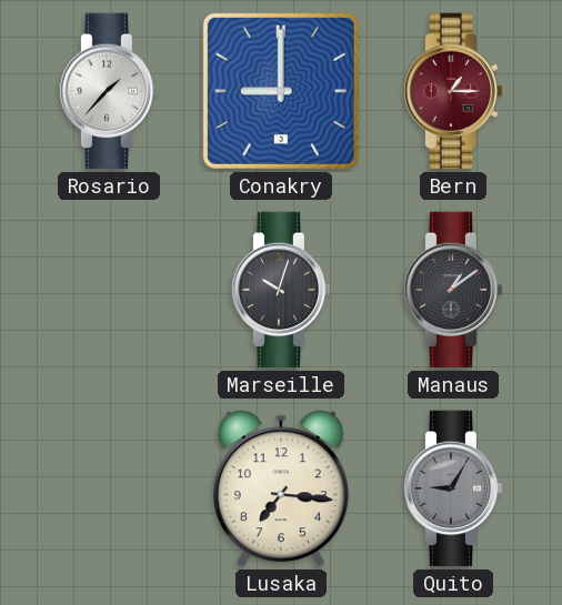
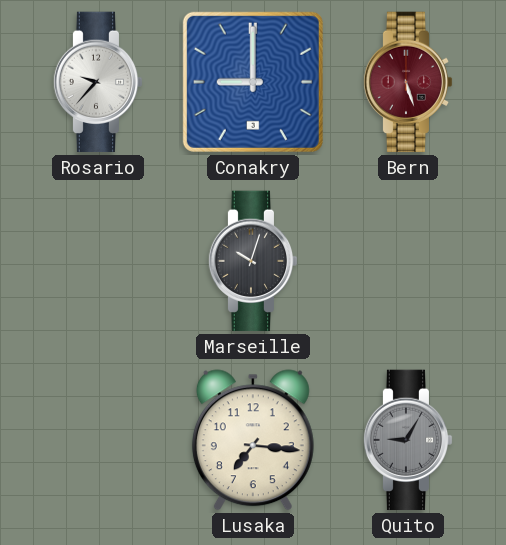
Rosario: 1:37 -> 9:37
Bern: 1:15 -> 5:27
Manaus: 1:09 -> none
